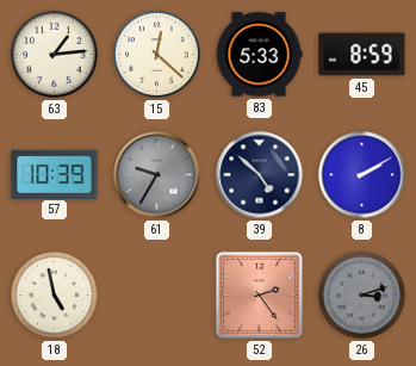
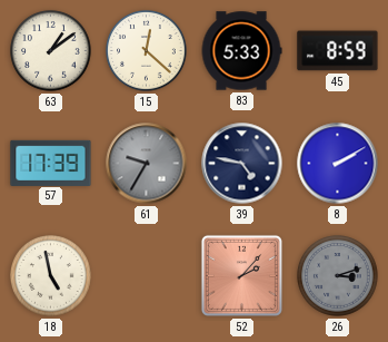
63: 1:14 -> 1:09
57: 10:39 -> 17:39
39: 4:52 -> 4:47
52: 2:24 -> 2:07
